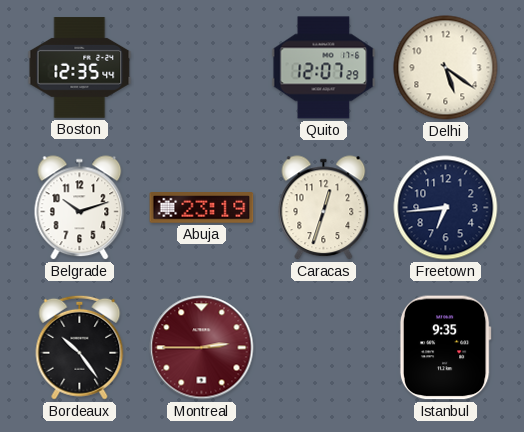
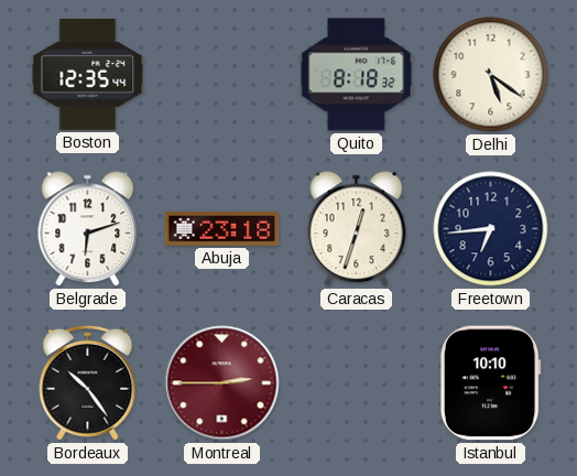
Quito: 12:07 -> 8:18
Belgrade: 10:12 -> 6:12
Abuja: 23:19 -> 23:18
Istanbul: 9:35 -> 10:10
